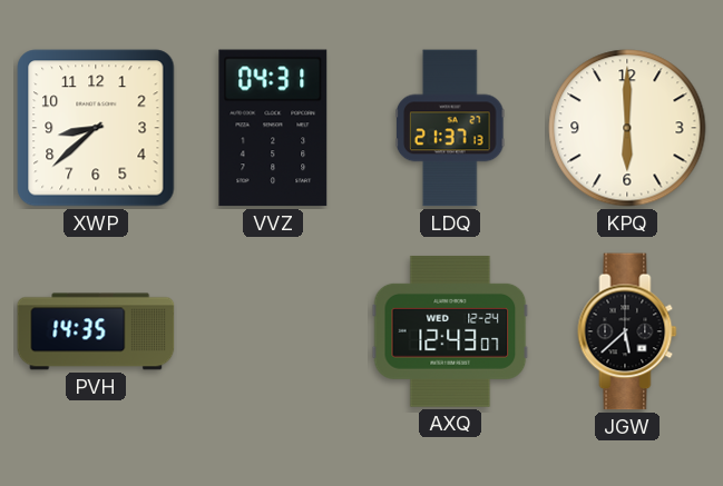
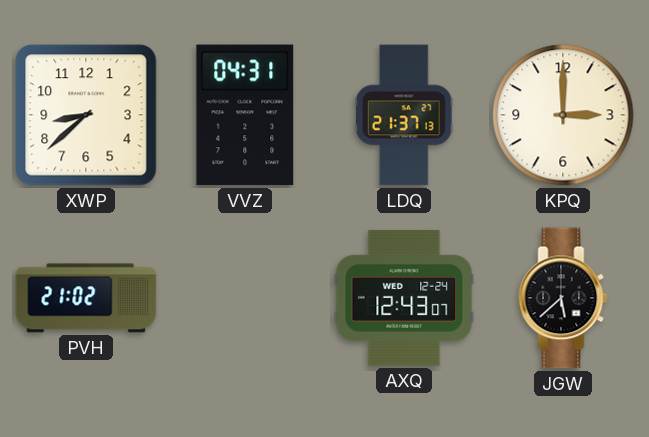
KPQ: 6:00 -> 3:00
PVH: 14:35 -> 21:02
